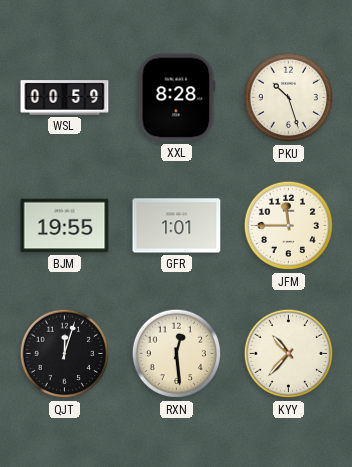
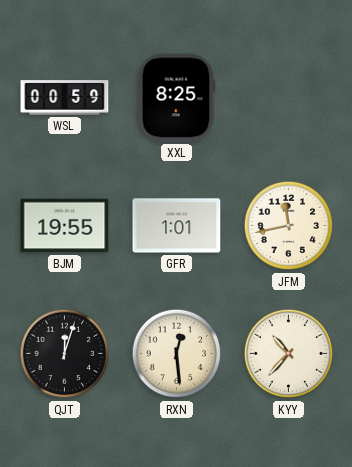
XXL: 8:28 -> 8:25
PKU: 10:27 -> none
JFM: 11:45 -> 11:43
